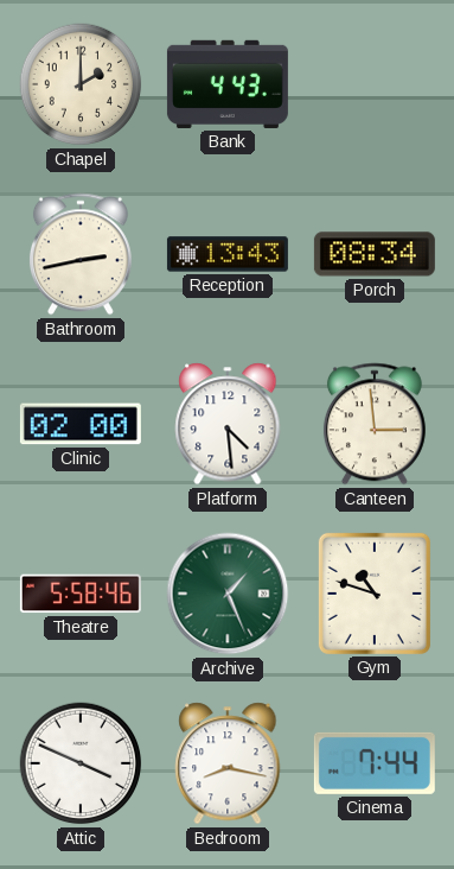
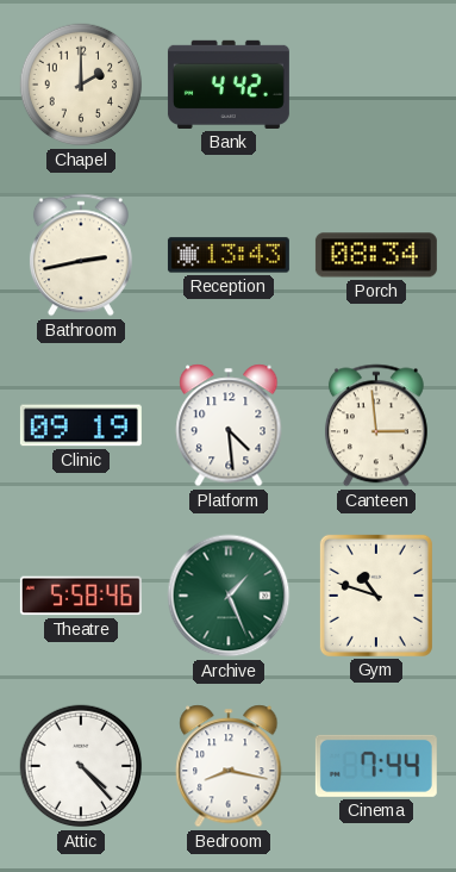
Bank: 4:43 -> 4:42
Clinic: 02:00 -> 09:19
Attic: 3:49 -> 4:23
